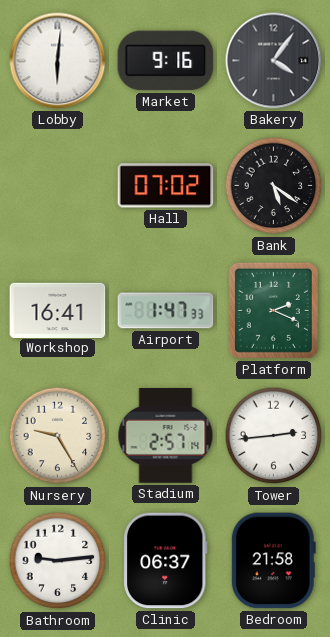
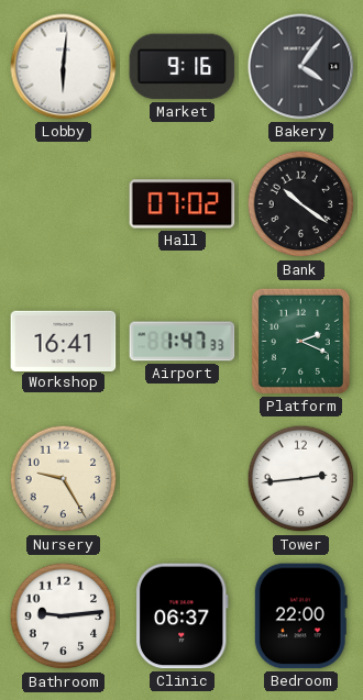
Bank: 5:21 -> 10:21
Stadium: 2:57 -> none
Bedroom: 21:58 -> 22:00
